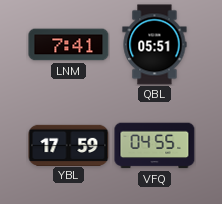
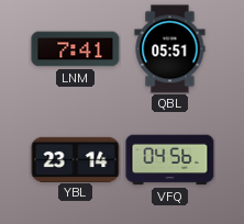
YBL: 17:59 -> 23:14
VFQ: 04:55 -> 04:56
